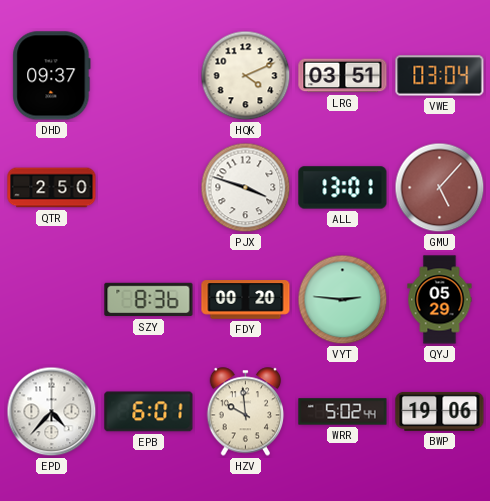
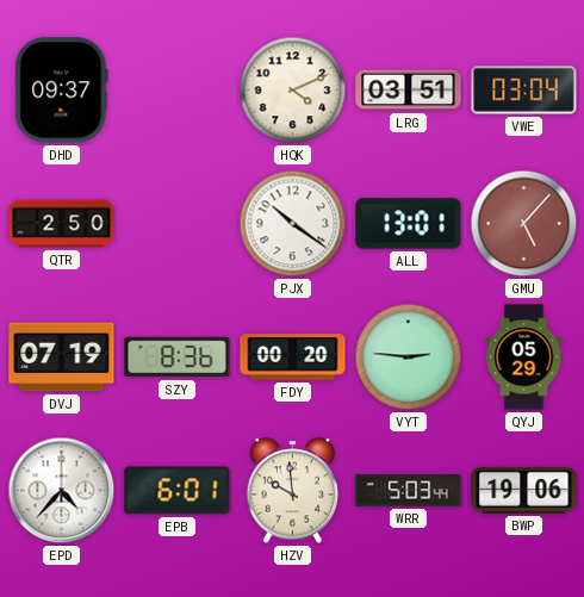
PJX: 3:48 -> 10:21
DVJ: none -> 07:19
WRR: 5:02 -> 5:03
